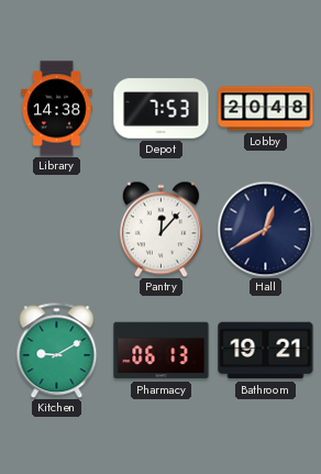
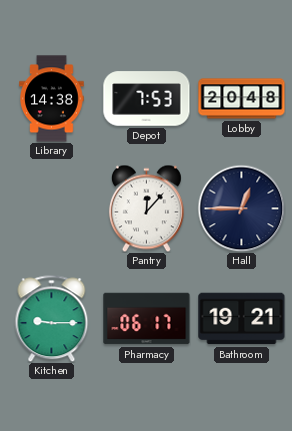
Hall: 12:40 -> 12:45
Kitchen: 9:10 -> 9:15
Pharmacy: 06:13 -> 06:17
